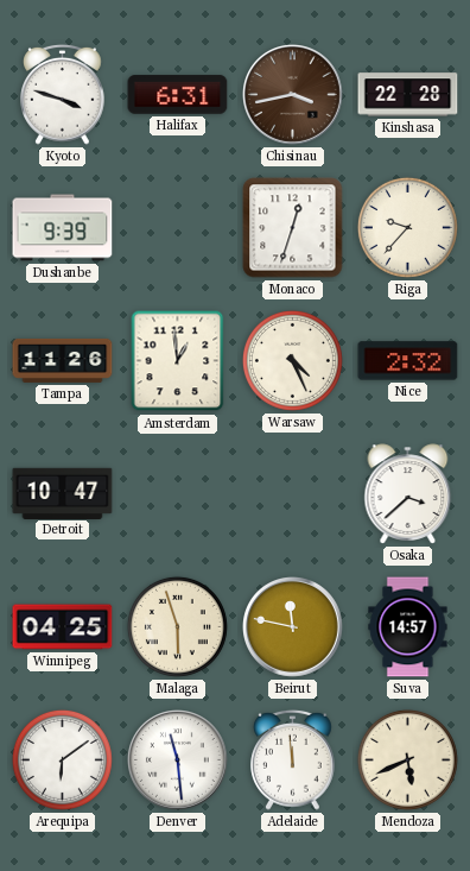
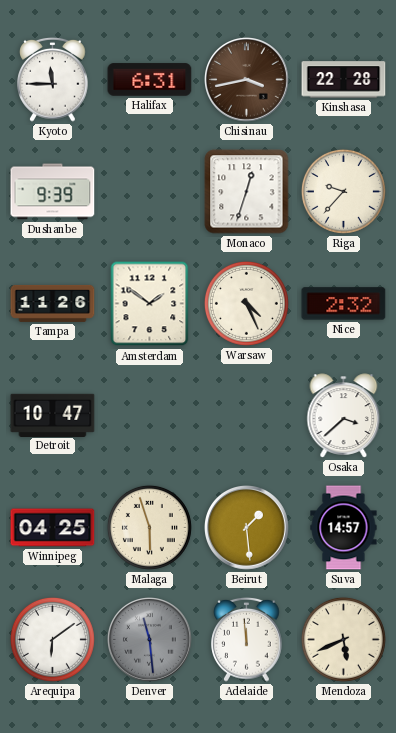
Kyoto: 3:48 -> 11:45
Amsterdam: 12:59 -> 1:51
Beirut: 11:47 -> 1:29
Denver dial: white -> grey
